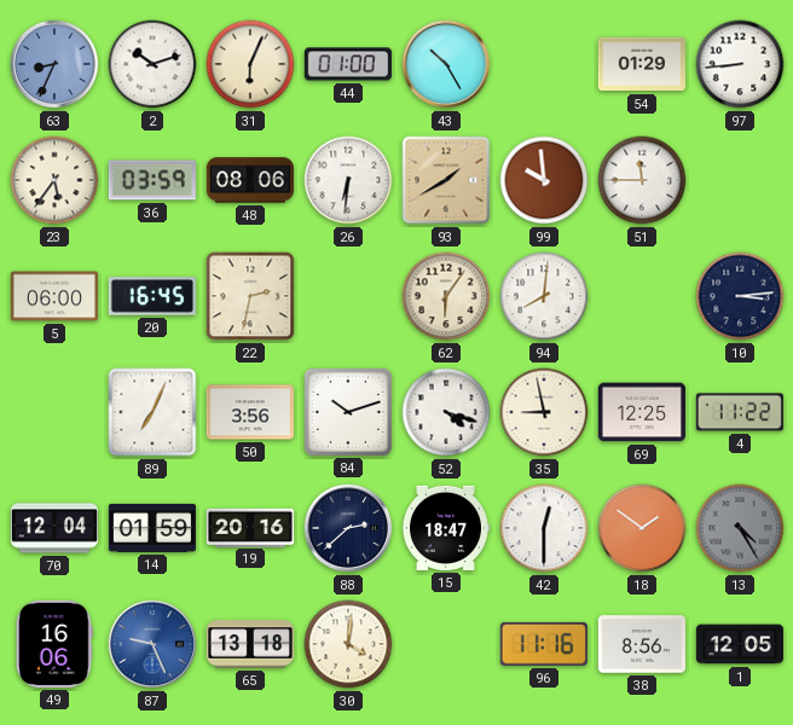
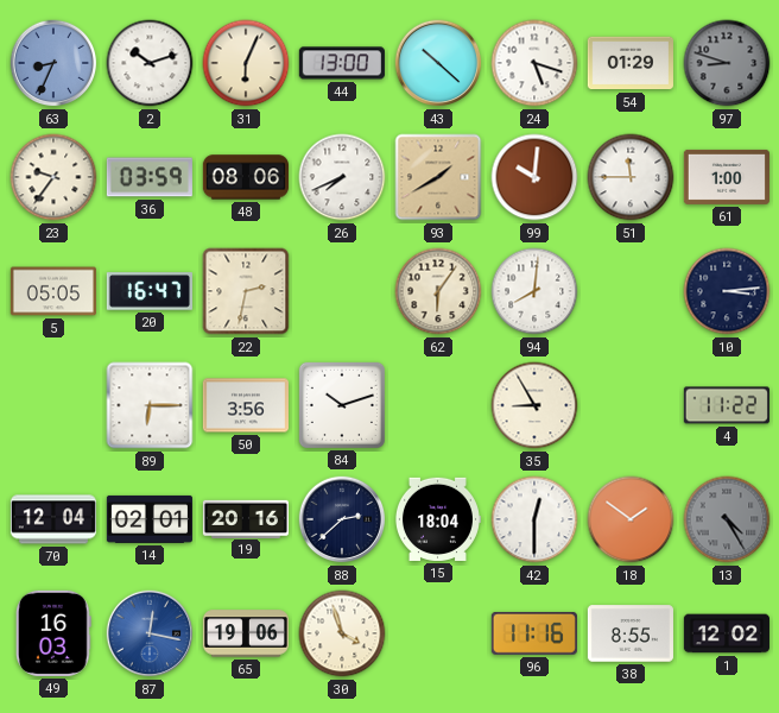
44: 01:00 -> 13:00
43: 10:25 -> 10:22
24: none -> 5:18
97: 8:44 -> 8:48
97 dial: white -> grey
23: 5:36 -> 9:36
26: 6:31 -> 7:41
99: 9:59 -> 10:01
61: none -> 1:00
5: 06:00 -> 05:05
20: 16:45 -> 16:47
89: 7:04 -> 6:15
52: 4:18 -> none
35: 8:58 -> 8:55
69: 12:25 -> none
14: 01:59 -> 02:01
15: 18:47 -> 18:04
49: 16:06 -> 16:03
87: 9:26 -> 12:17
65: 13:18 -> 19:06
30: 4:01 -> 3:57
38: 8:56 -> 8:55
1: 12:05 -> 12:02
